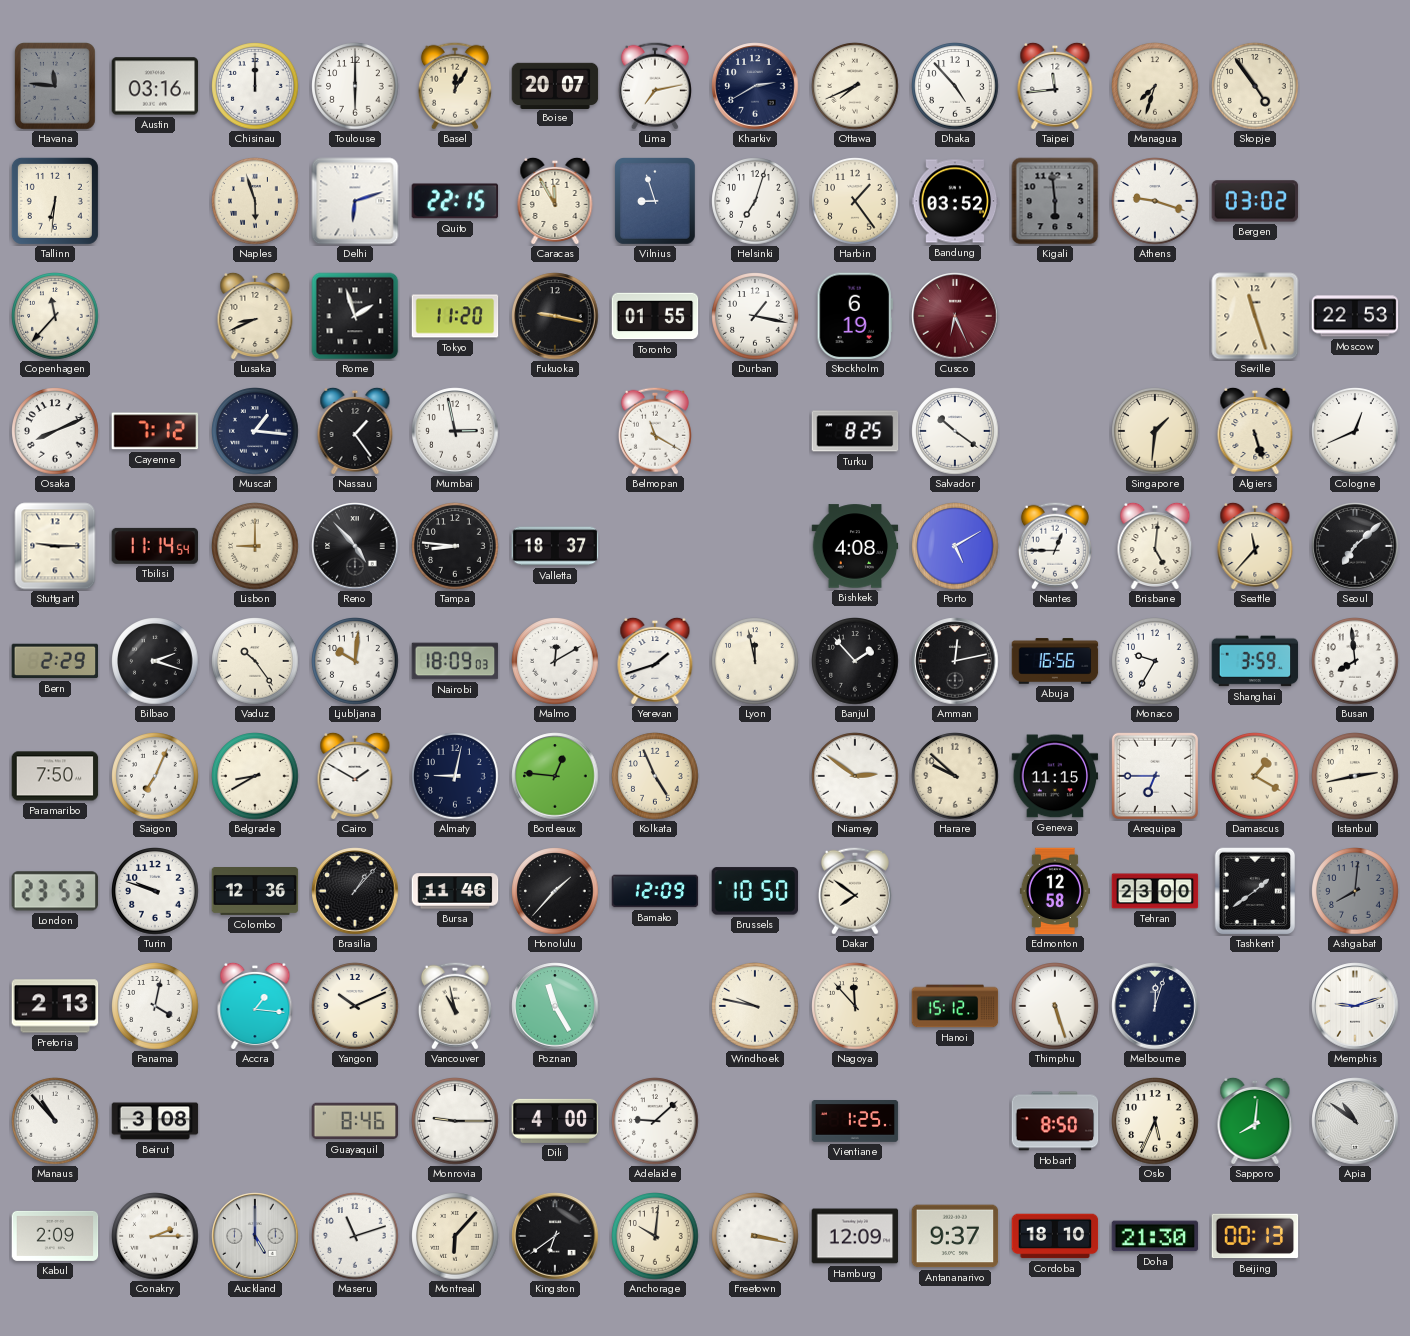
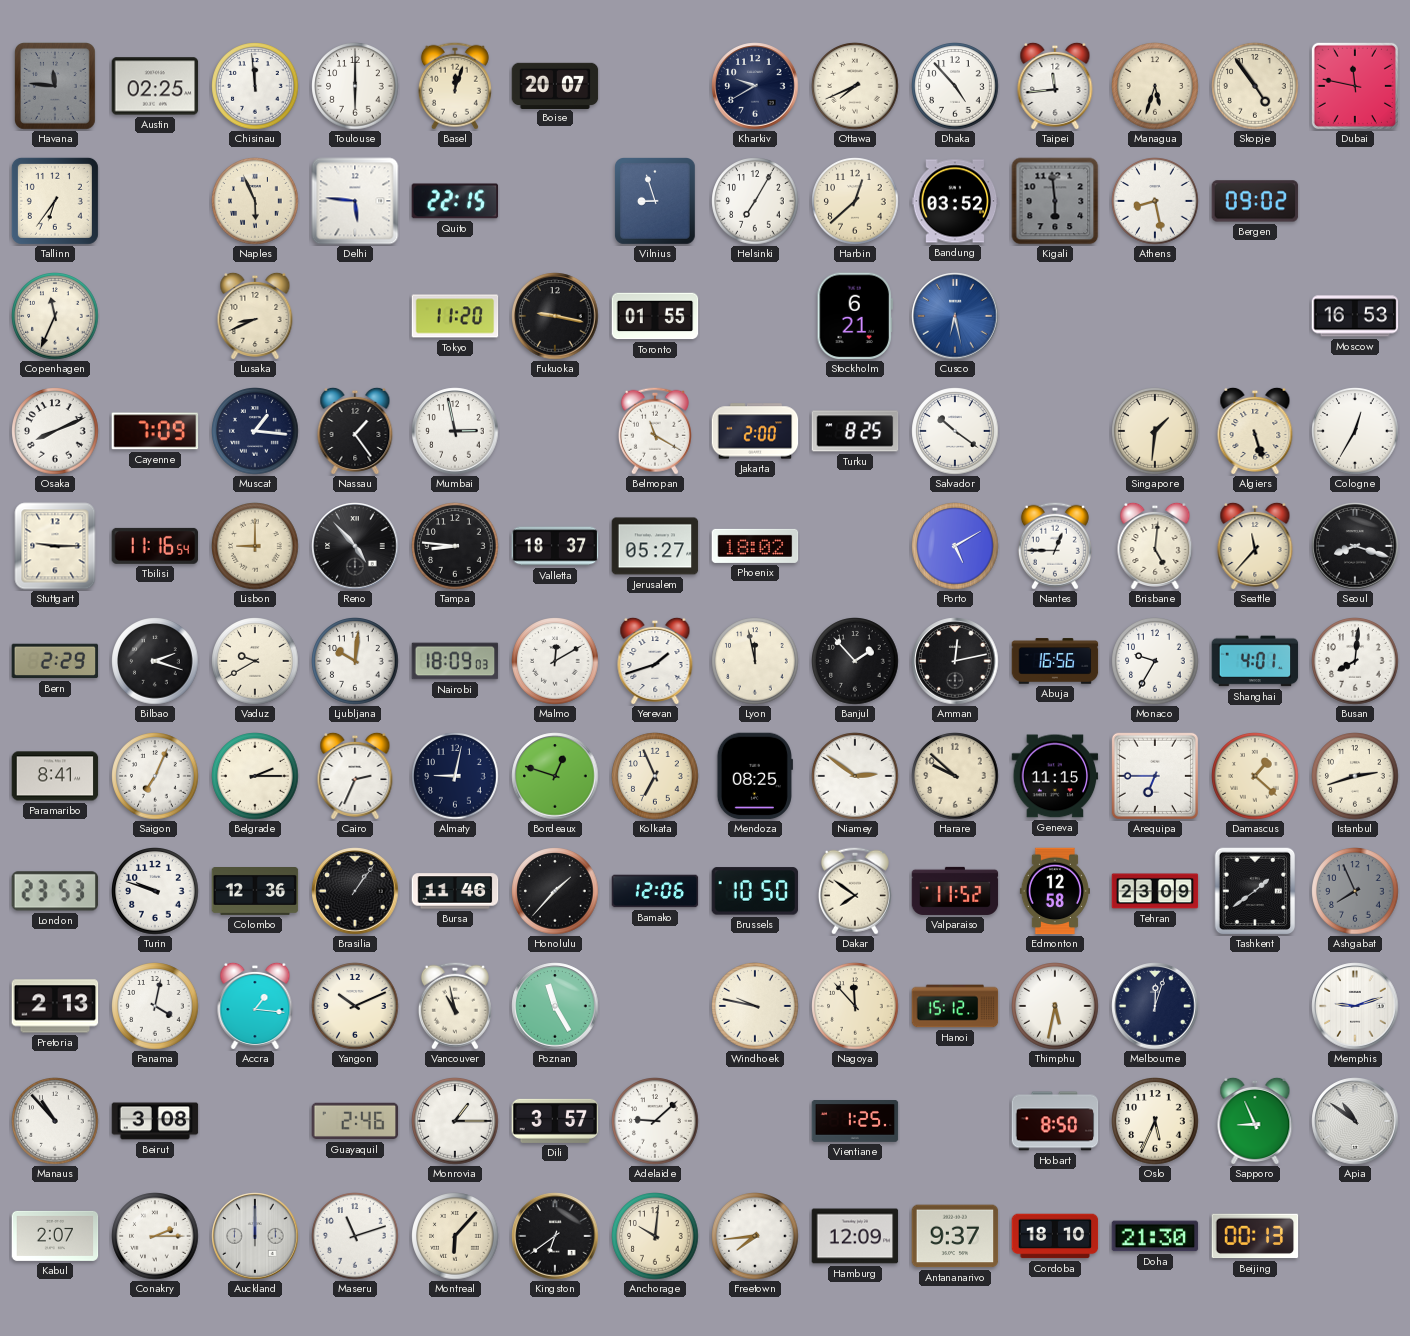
Austin: 03:16 -> 02:25
Chisinau: 12:00 -> 11:59
Basel: 12:05 -> 12:03
Lima: 7:13 -> none
Kharkiv: 2:40 -> 9:40
Managua: 7:33 -> 5:33
Dubai: none -> 11:47
Tallinn: 6:31 -> 6:36
Naples: 5:57 -> 5:56
Delhi: 6:12 -> 5:46
Caracas: 11:55 -> none
Helsinki: 7:03 -> 7:05
Harbin: 1:24 -> 12:38
Athens: 9:18 -> 8:28
Bergen: 03:02 -> 09:02
Copenhagen: 11:37 -> 11:34
Rome: 1:57 -> none
Durban: 1:17 -> none
Stockholm: 6:19 -> 6:21
Cusco: 6:26 -> 6:28
Cusco dial: burgundy -> blue
Seville: 11:27 -> none
Moscow: 22:53 -> 16:53
Cayenne: 7:12 -> 7:09
Jakarta: none -> 2:00
Cologne: 12:41 -> 12:35
Tbilisi: 11:14 -> 11:16
Jerusalem: none -> 05:27
Phoenix: none -> 18:02
Bishkek: 4:08 -> none
Seoul: 7:08 -> 8:18
Vaduz: 10:24 -> 9:40
Shanghai: 3:59 -> 4:01
Busan: 7:59 -> 8:01
Paramaribo: 7:50 -> 8:41
Belgrade: 8:40 -> 2:15
Cairo: 1:50 -> 2:34
Bordeaux: 12:46 -> 12:48
Kolkata: 4:56 -> 6:56
Mendoza: none -> 08:25
Damascus: 1:20 -> 1:22
Istanbul: 2:43 -> 2:42
Brasilia: 1:07 -> 1:06
Bamako: 12:09 -> 12:06
Valparaiso: none -> 11:52
Tehran: 23:00 -> 23:09
Ashgabat: 8:01 -> 7:56
Thimphu: 5:27 -> 5:32
Guayaquil: 8:46 -> 2:46
Monrovia: 9:15 -> 1:15
Dili: 4:00 -> 3:57
Sapporo: 8:01 -> 8:56
Kabul: 2:09 -> 2:07
Auckland: 5:00 -> 12:00
Freetown: 3:17 -> 7:44
